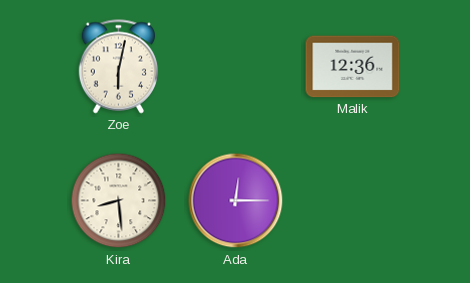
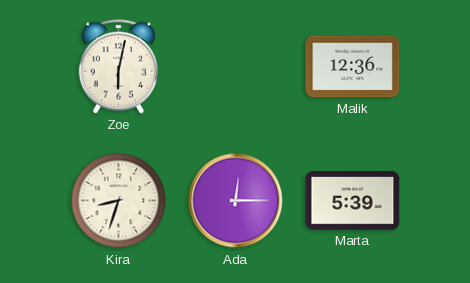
Kira: 8:29 -> 8:33
Marta: none -> 5:39
